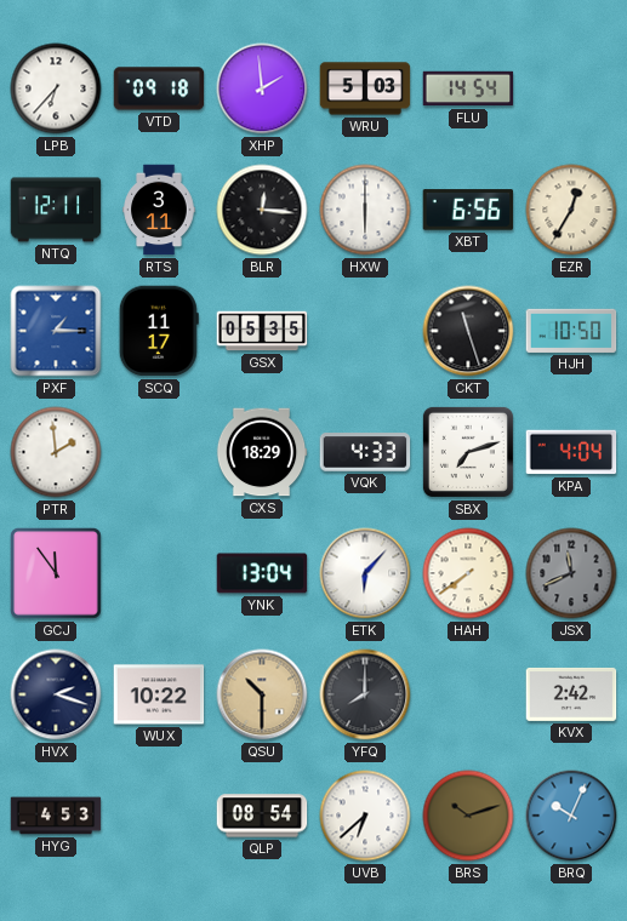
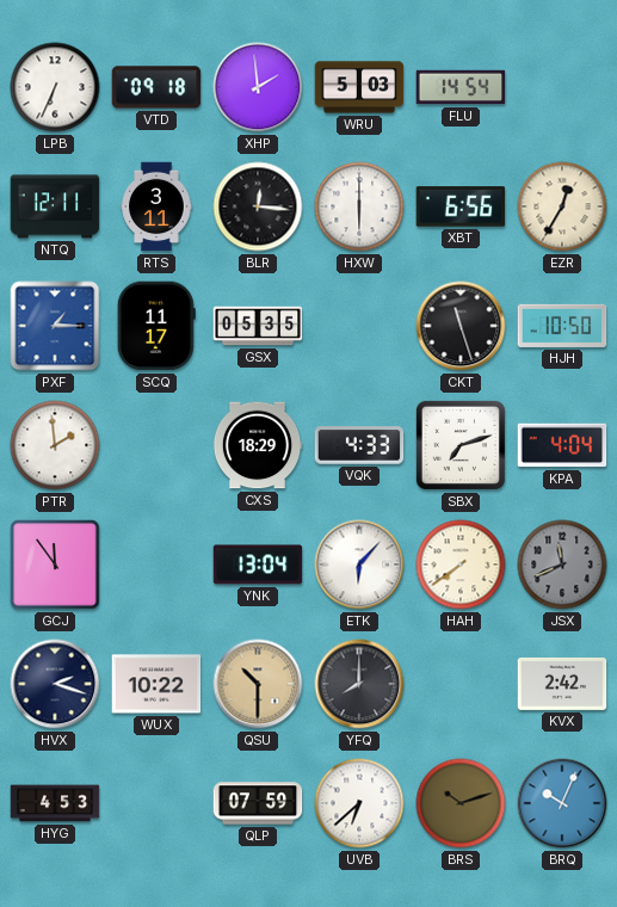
LPB: 6:37 -> 6:34
QLP: 08:54 -> 07:59
